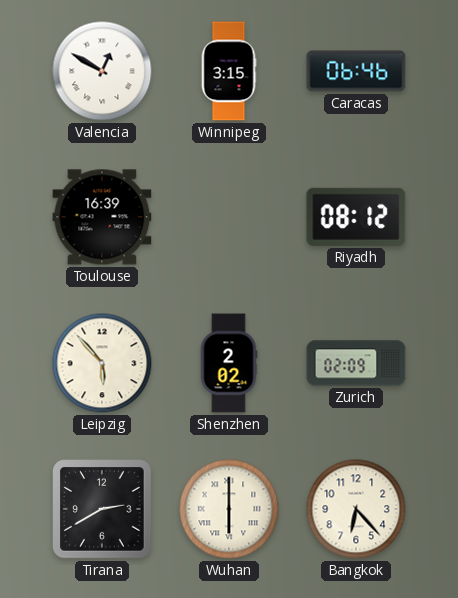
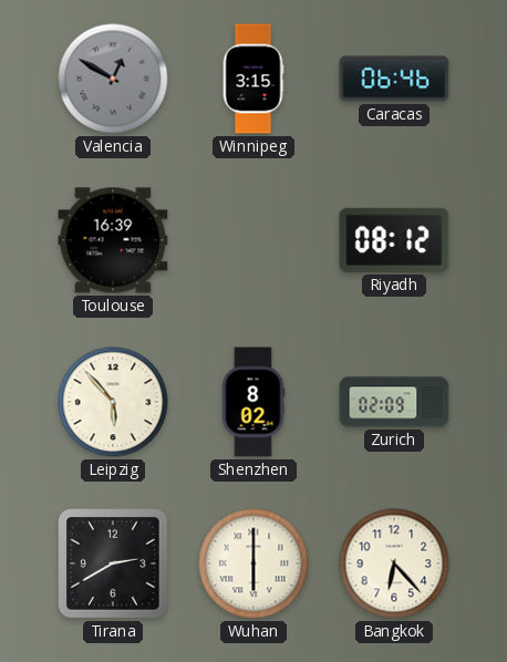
Valencia dial: white -> grey
Shenzhen: 2:02 -> 8:02
